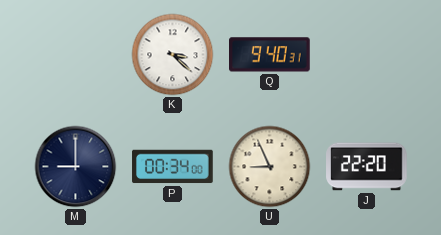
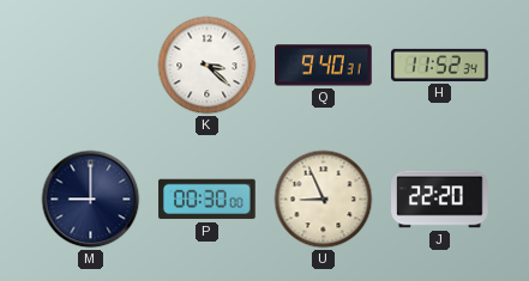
H: none -> 11:52
P: 00:34 -> 00:30
